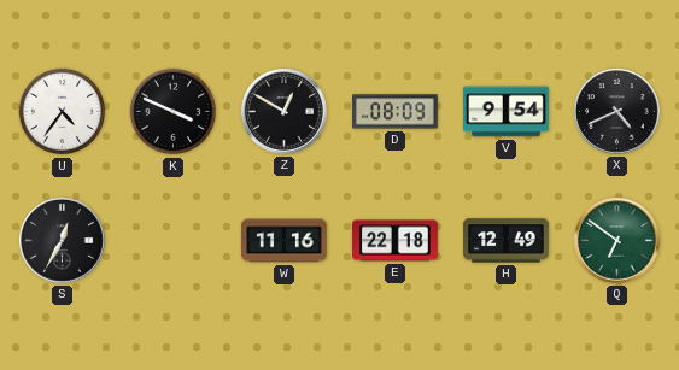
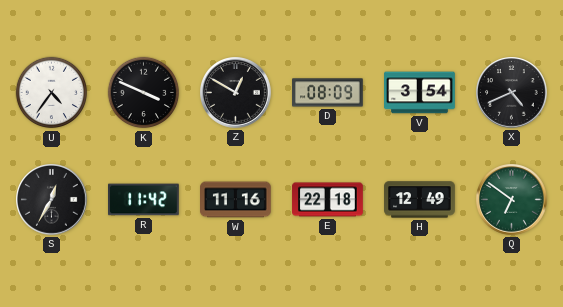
V: 9:54 -> 3:54
R: none -> 11:42
